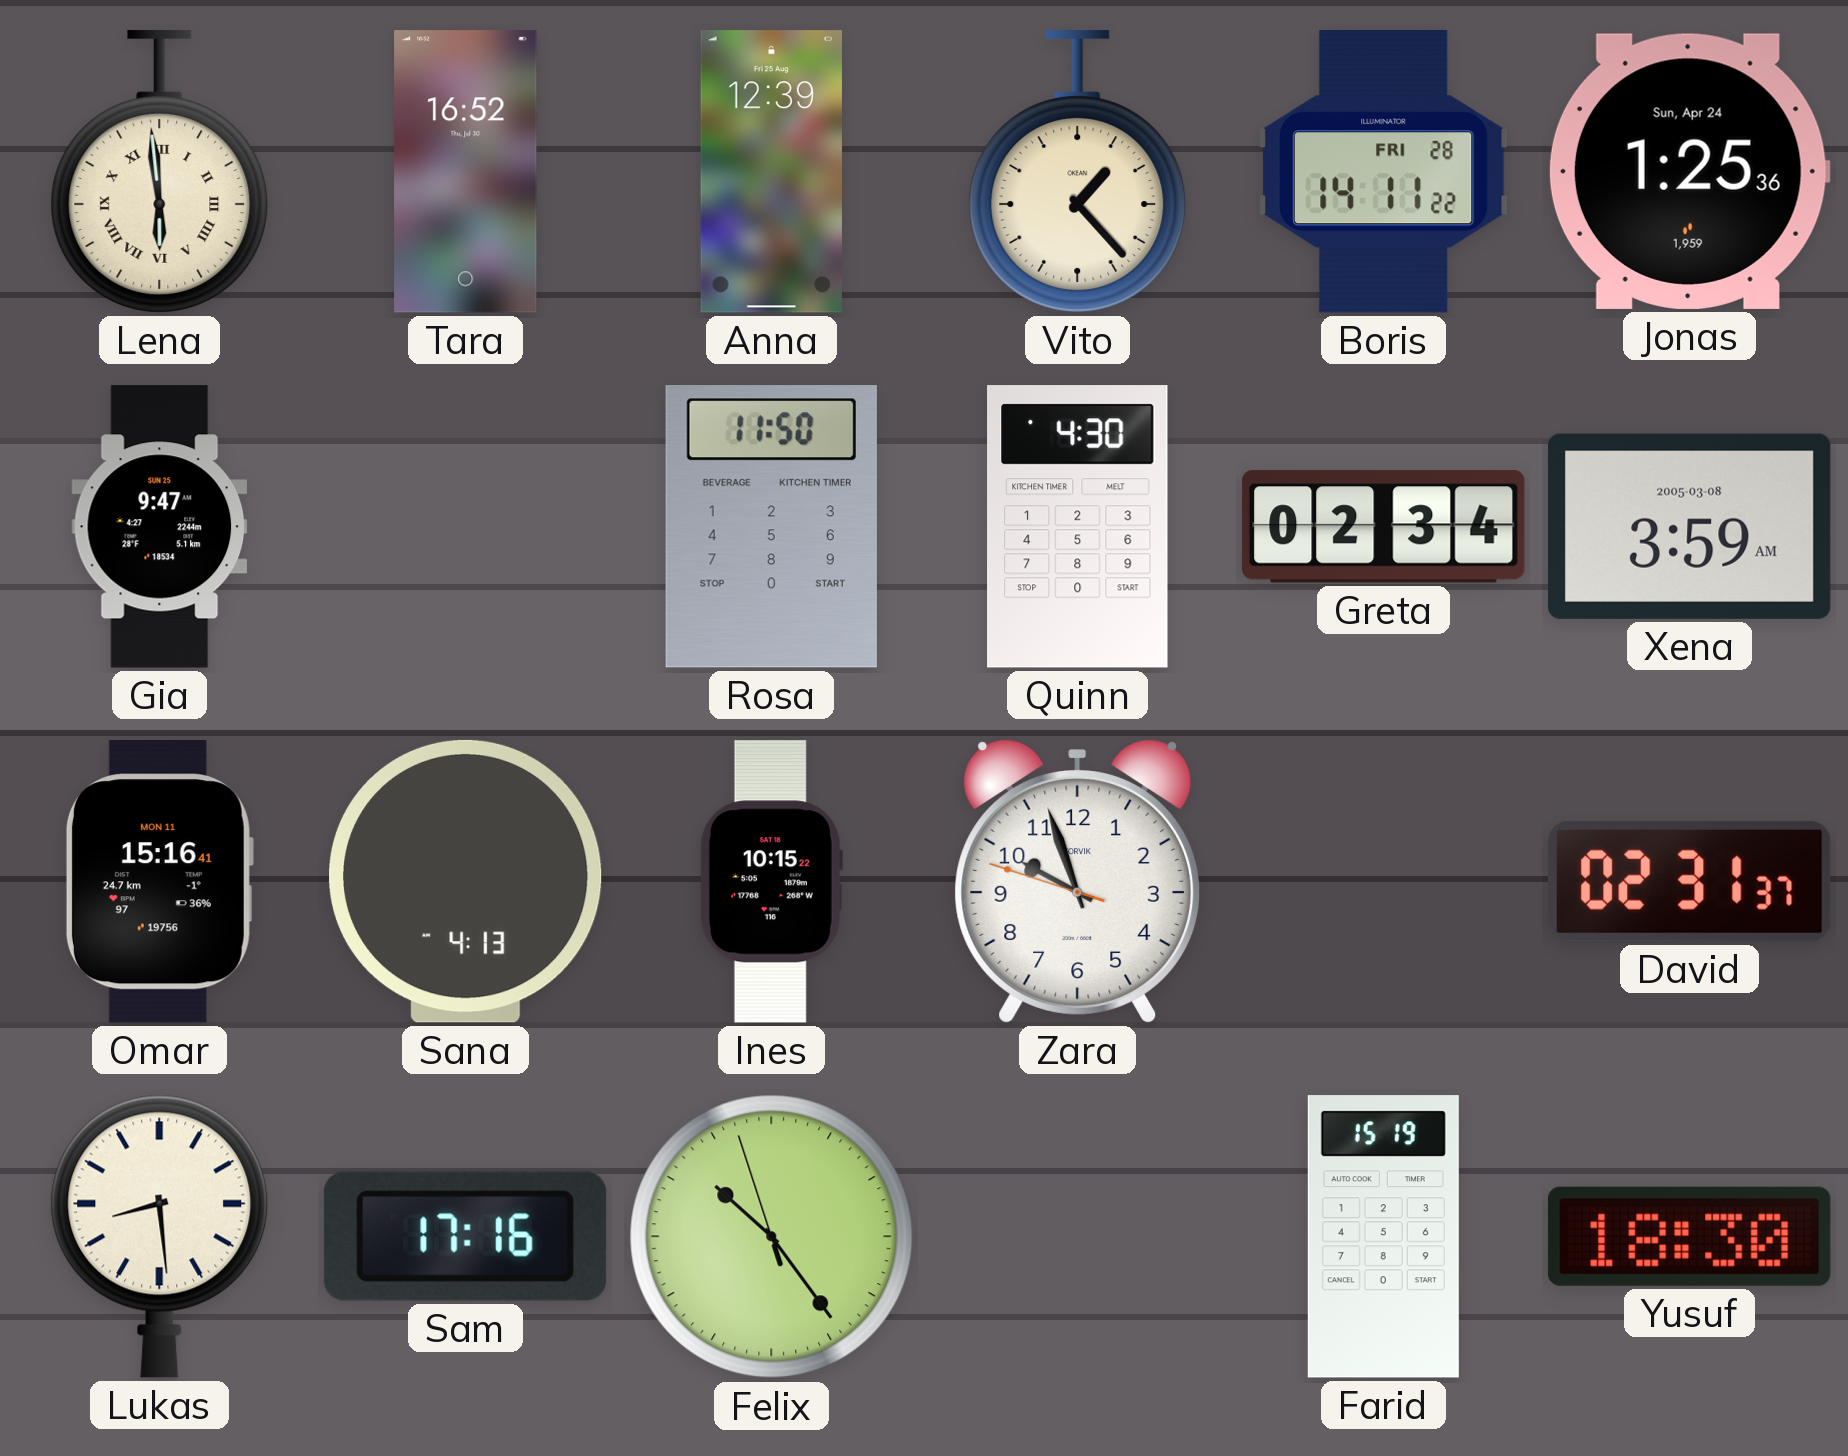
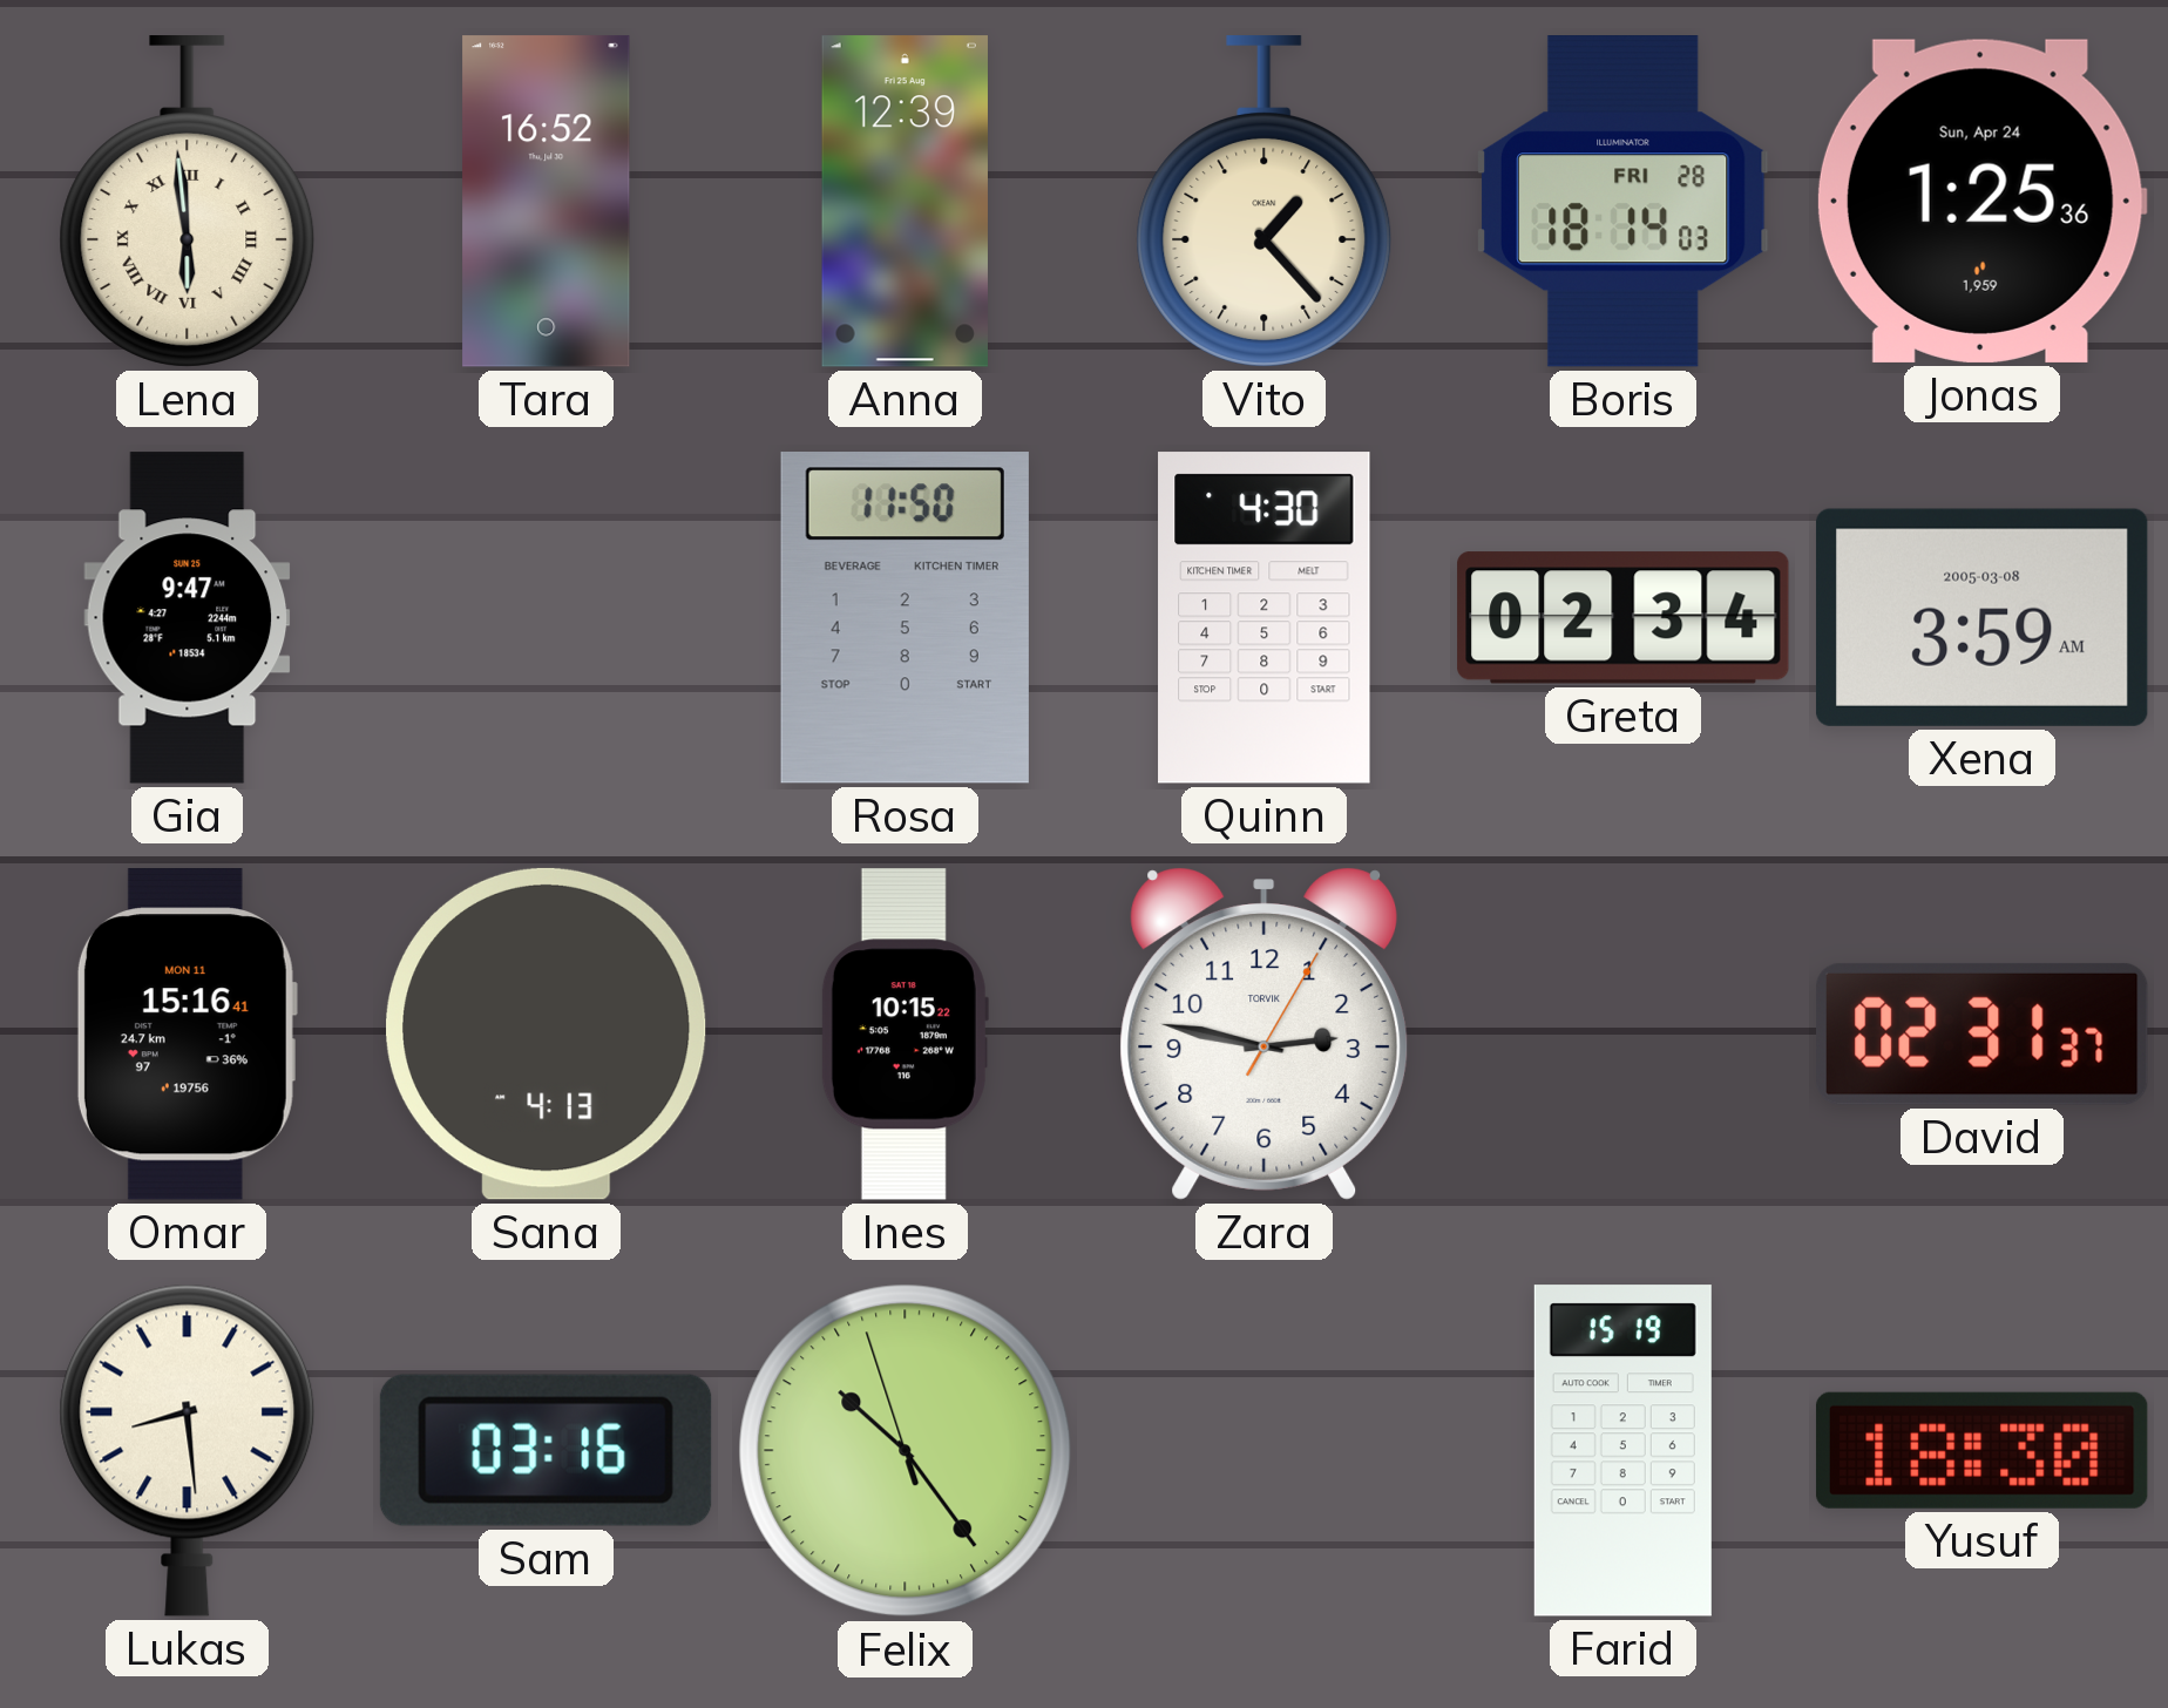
Boris: 14:11 -> 18:14
Zara: 9:56 -> 2:47
Sam: 17:16 -> 03:16
